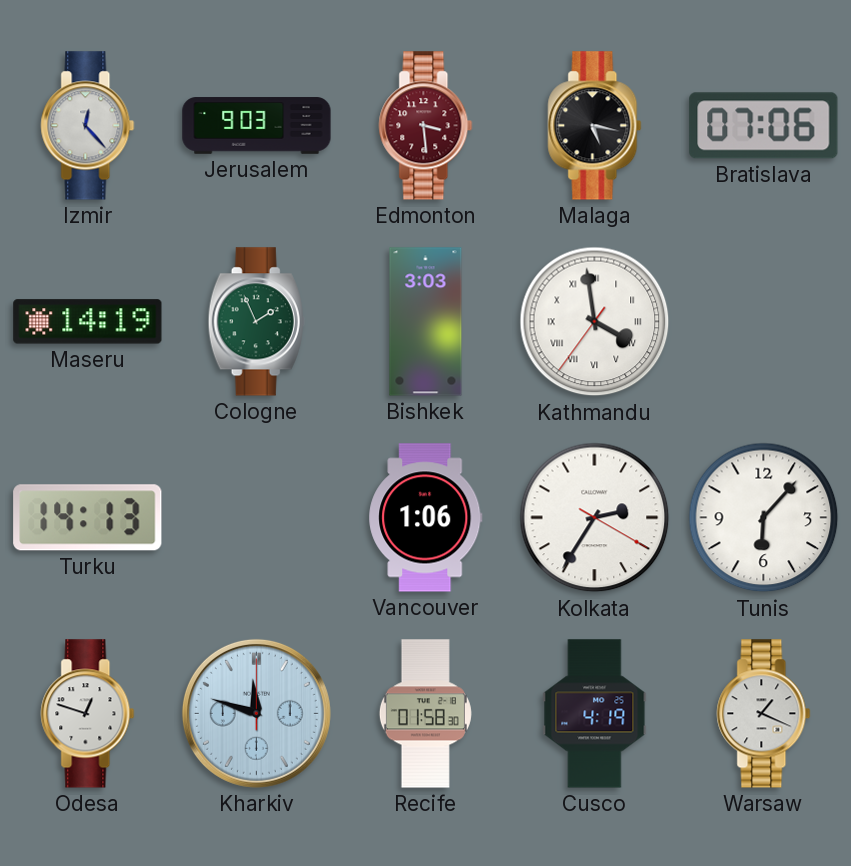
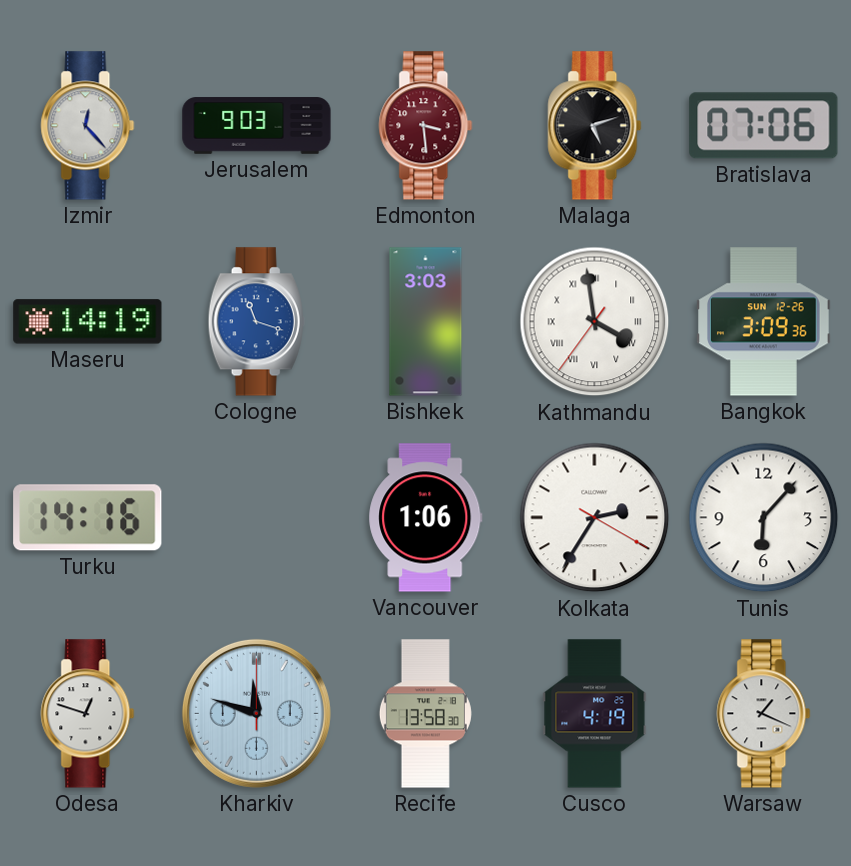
Malaga: 5:17 -> 5:12
Cologne: 1:56 -> 11:18
Cologne dial: green -> blue
Bangkok: none -> 3:09
Turku: 14:13 -> 14:16
Recife: 01:58 -> 13:58
